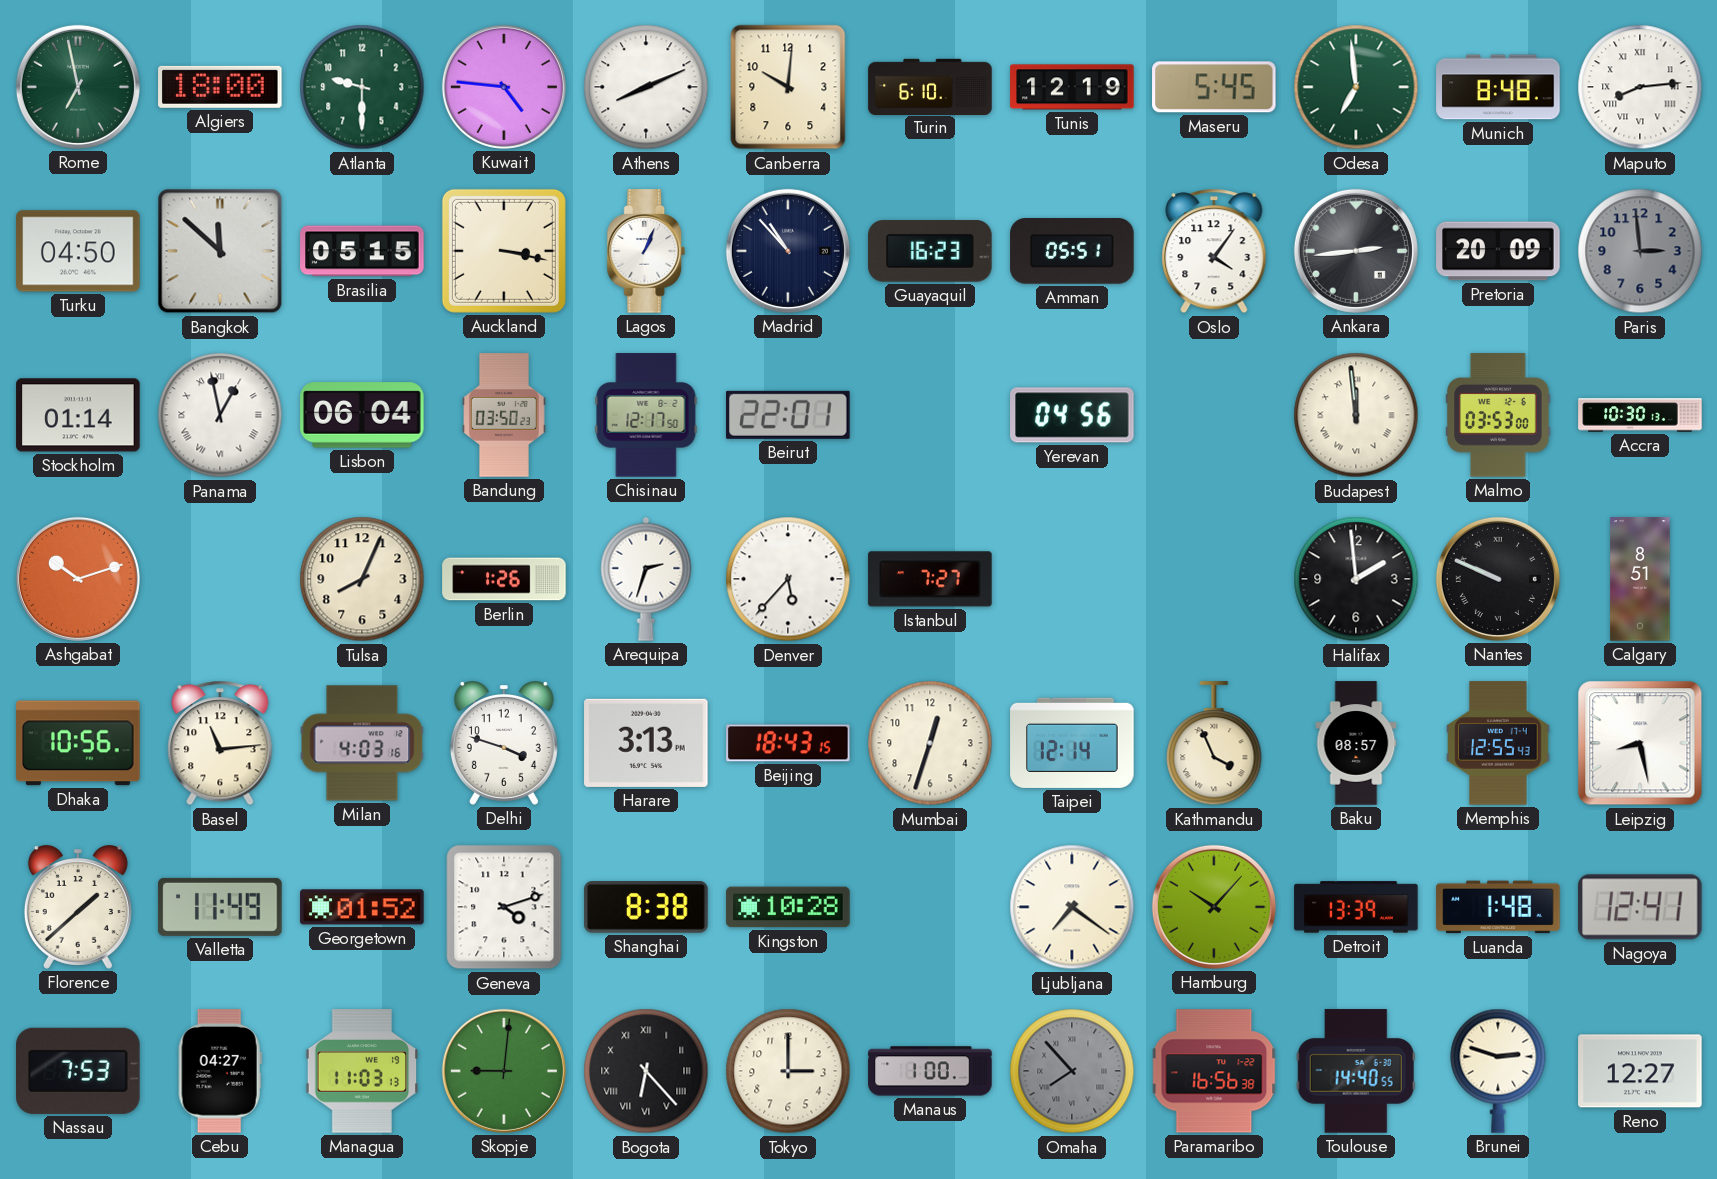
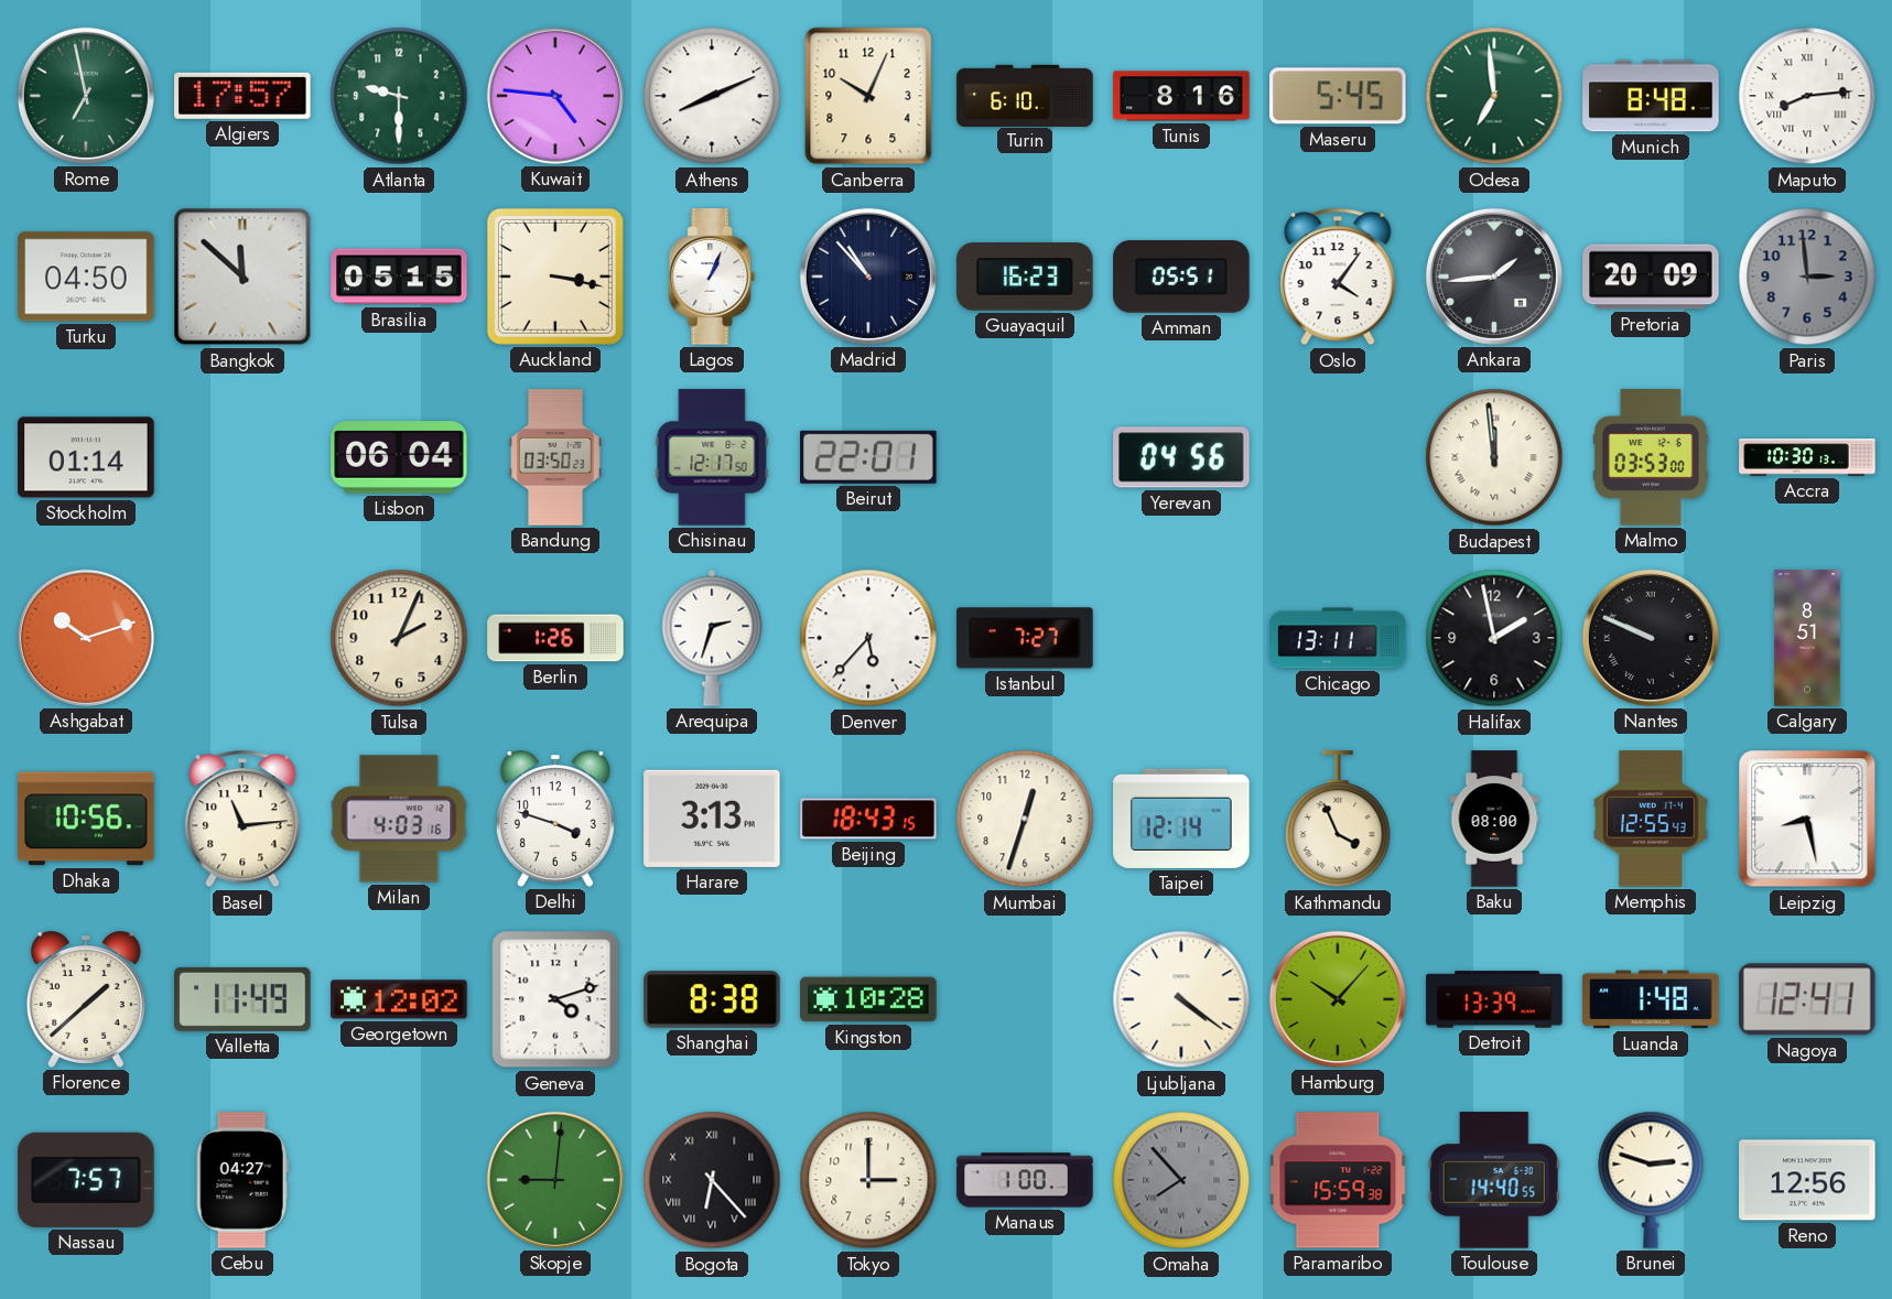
Algiers: 18:00 -> 17:57
Canberra: 10:01 -> 10:04
Tunis: 12:19 -> 8:16
Ankara: 2:44 -> 1:44
Panama: 12:58 -> none
Tulsa: 8:04 -> 2:04
Chicago: none -> 13:11
Halifax: 1:59 -> 1:58
Baku: 08:57 -> 08:00
Georgetown: 01:52 -> 12:02
Ljubljana: 7:21 -> 4:21
Nassau: 7:53 -> 7:57
Managua: 11:03 -> none
Paramaribo: 16:56 -> 15:59
Reno: 12:27 -> 12:56
